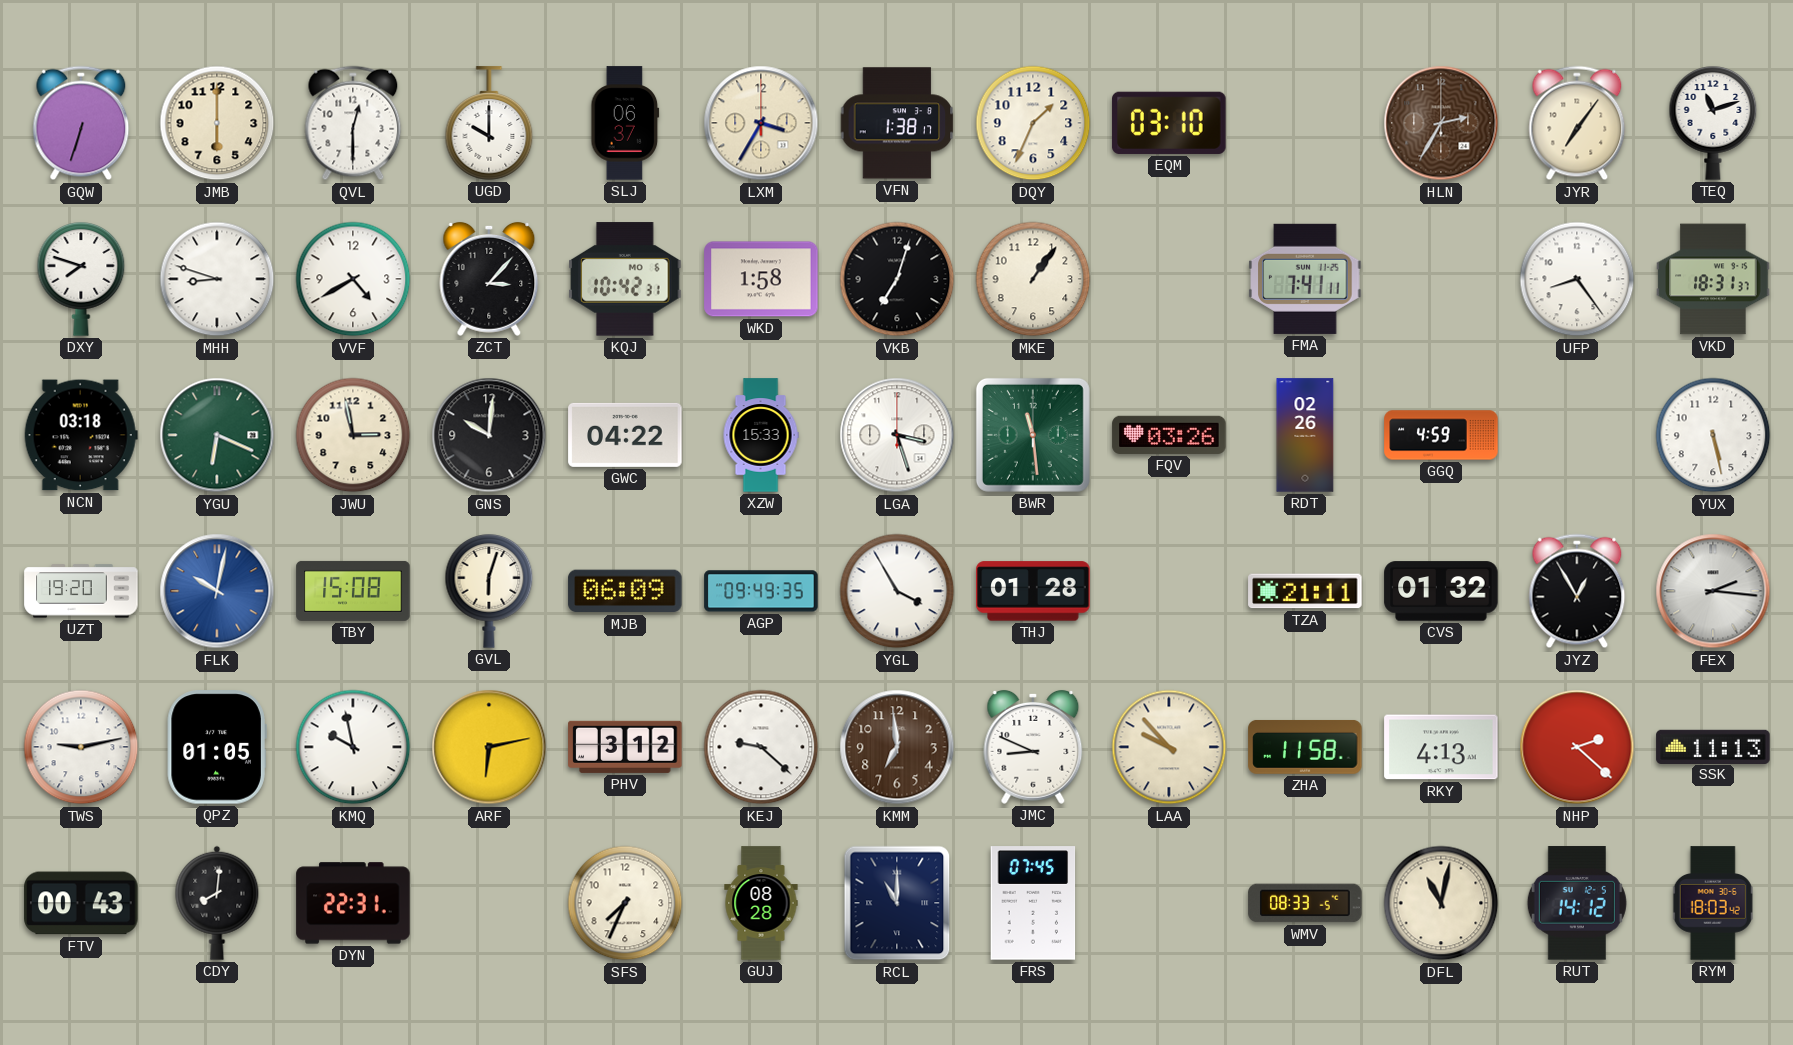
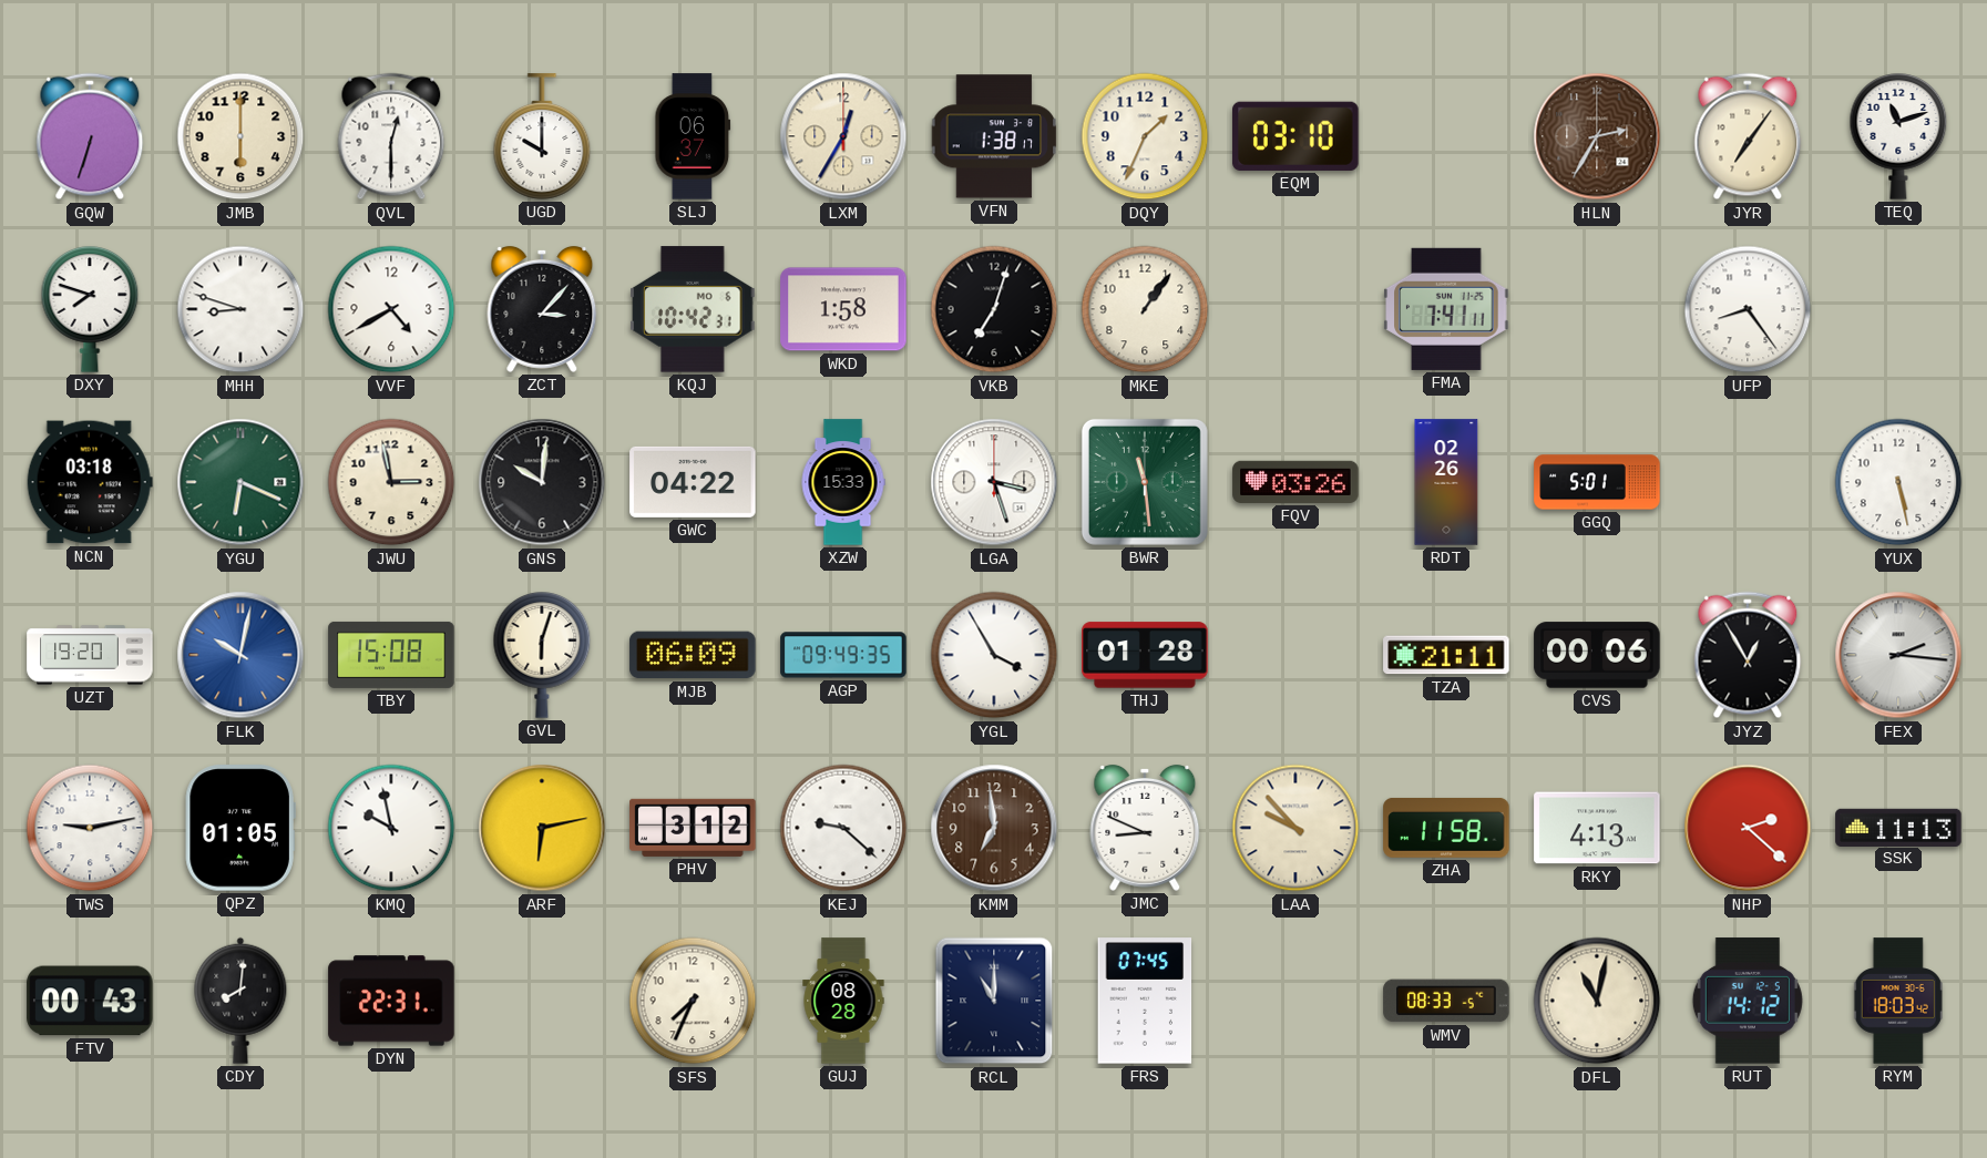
LXM: 3:35 -> 12:35
VKD: 18:31 -> none
GGQ: 4:59 -> 5:01
CVS: 01:32 -> 00:06
